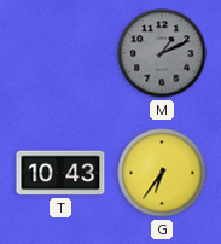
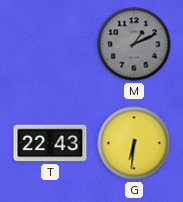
T: 10:43 -> 22:43
G: 6:36 -> 6:31
